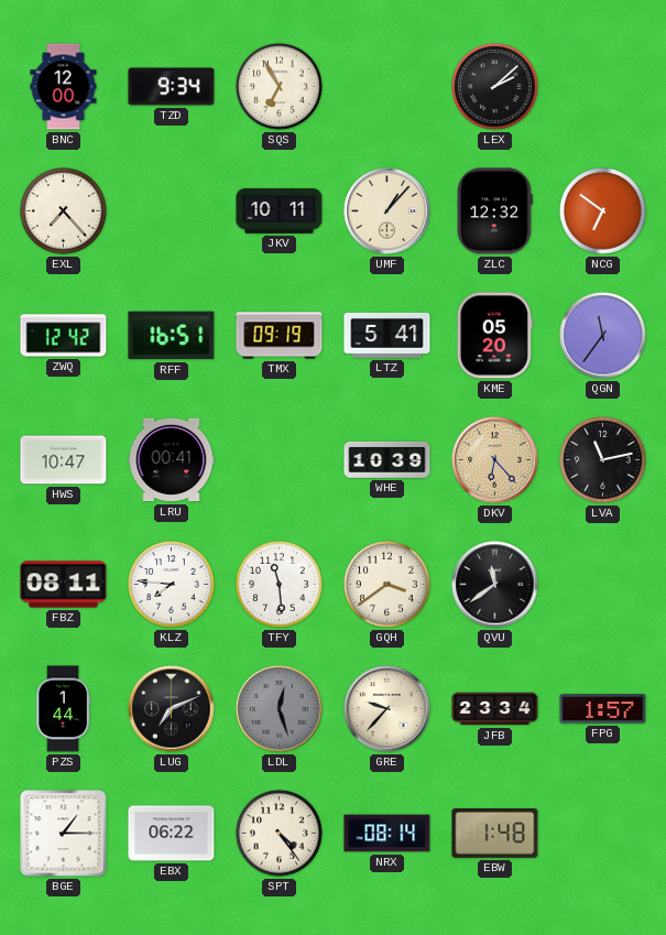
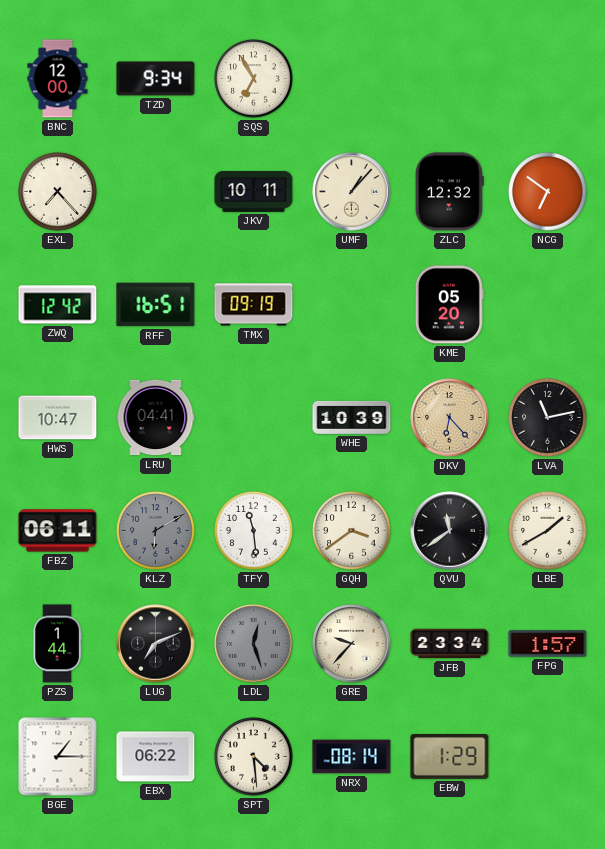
LEX: 2:08 -> none
LTZ: 5:41 -> none
QGN: 11:36 -> none
LRU: 00:41 -> 04:41
FBZ: 08:11 -> 06:11
KLZ: 7:46 -> 6:10
KLZ dial: white -> grey
LBE: none -> 1:40
SPT: 4:24 -> 4:29
EBW: 1:48 -> 1:29
